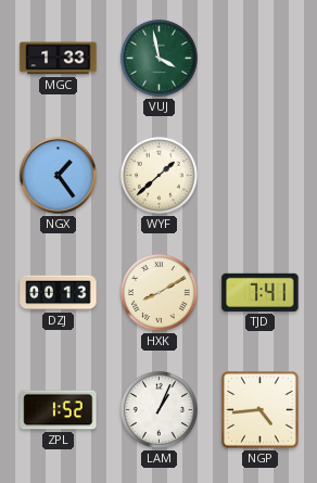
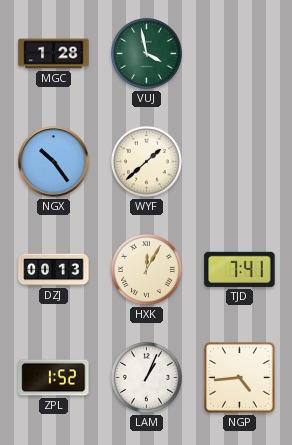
MGC: 1:33 -> 1:28
NGX: 1:24 -> 10:24
HXK: 8:10 -> 12:05
